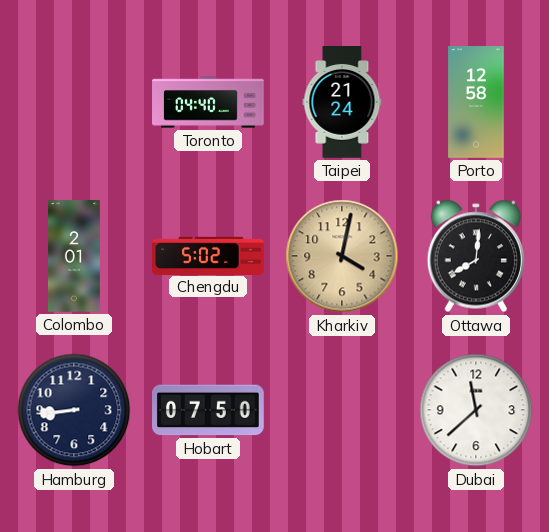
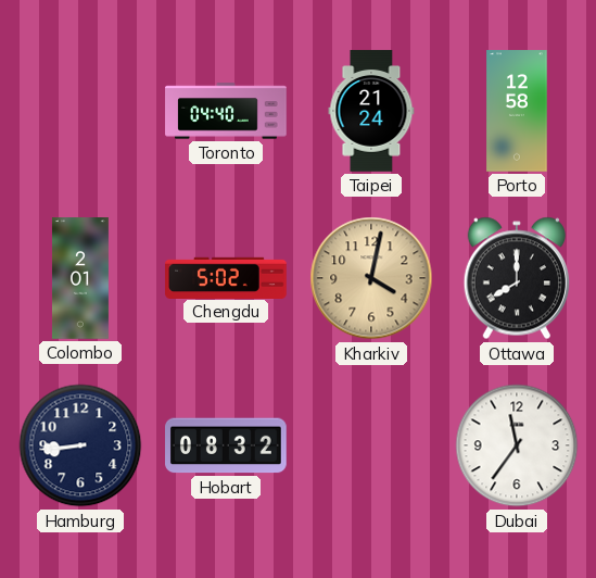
Ottawa: 8:01 -> 8:00
Hobart: 07:50 -> 08:32
Dubai: 11:38 -> 11:36
